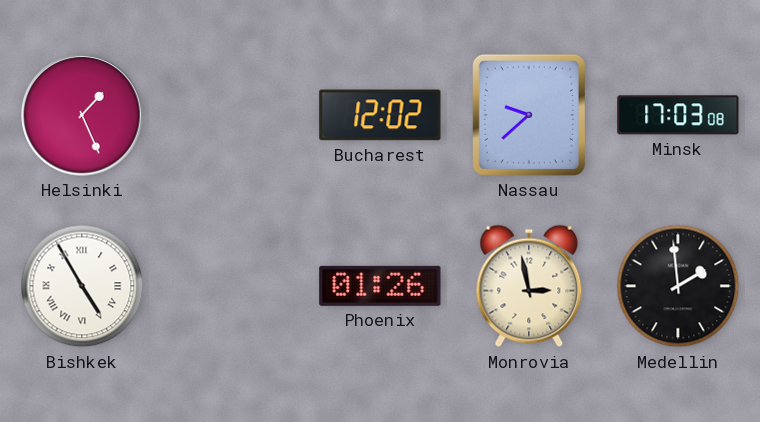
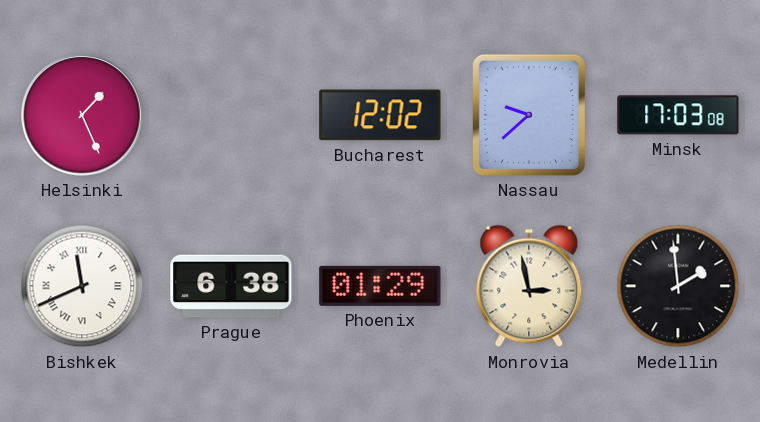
Bishkek: 4:55 -> 11:41
Prague: none -> 6:38
Phoenix: 01:26 -> 01:29
